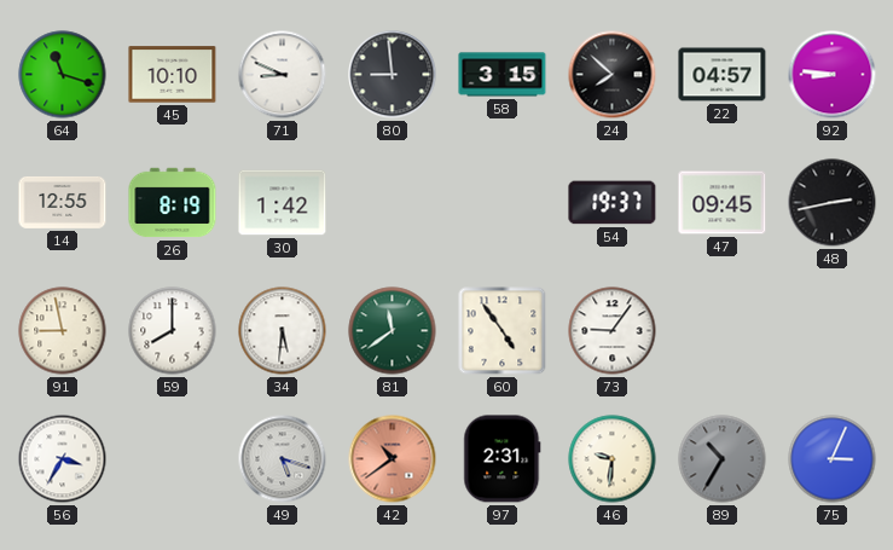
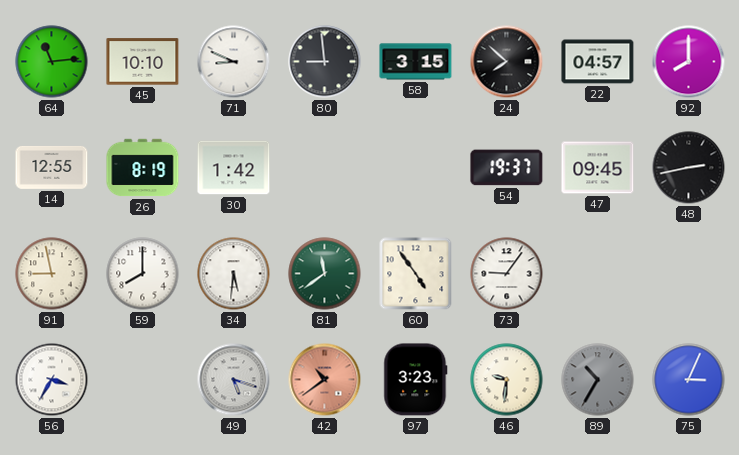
64: 11:18 -> 11:14
92: 8:46 -> 8:00
97: 2:31 -> 3:23
